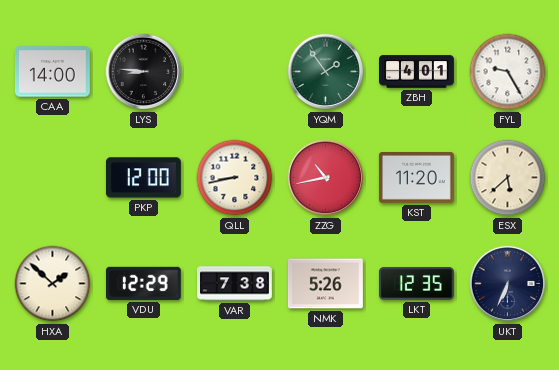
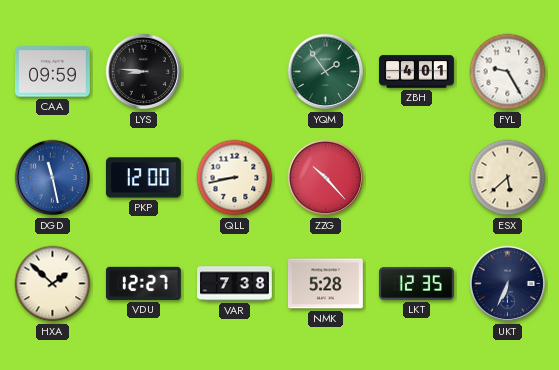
CAA: 14:00 -> 09:59
DGD: none -> 11:28
ZZG: 10:43 -> 10:23
KST: 11:20 -> none
VDU: 12:29 -> 12:27
NMK: 5:26 -> 5:28
